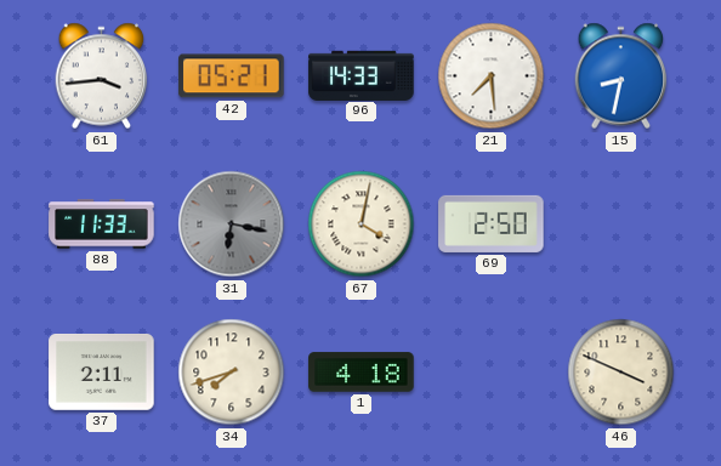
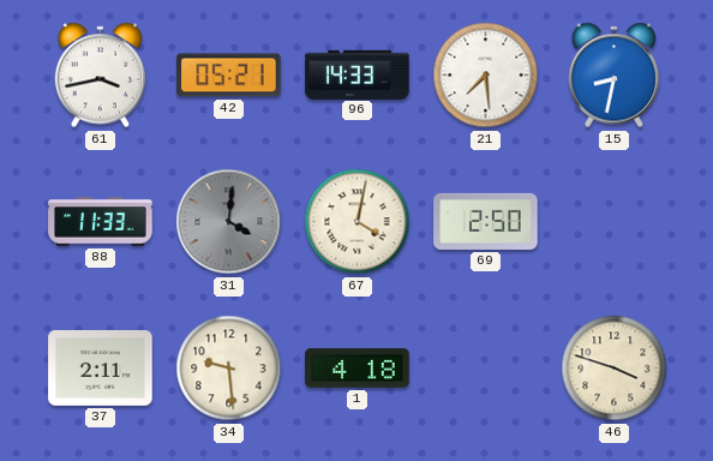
61: 3:44 -> 3:43
31: 6:17 -> 4:01
34: 7:42 -> 9:29
46: 3:49 -> 3:48
